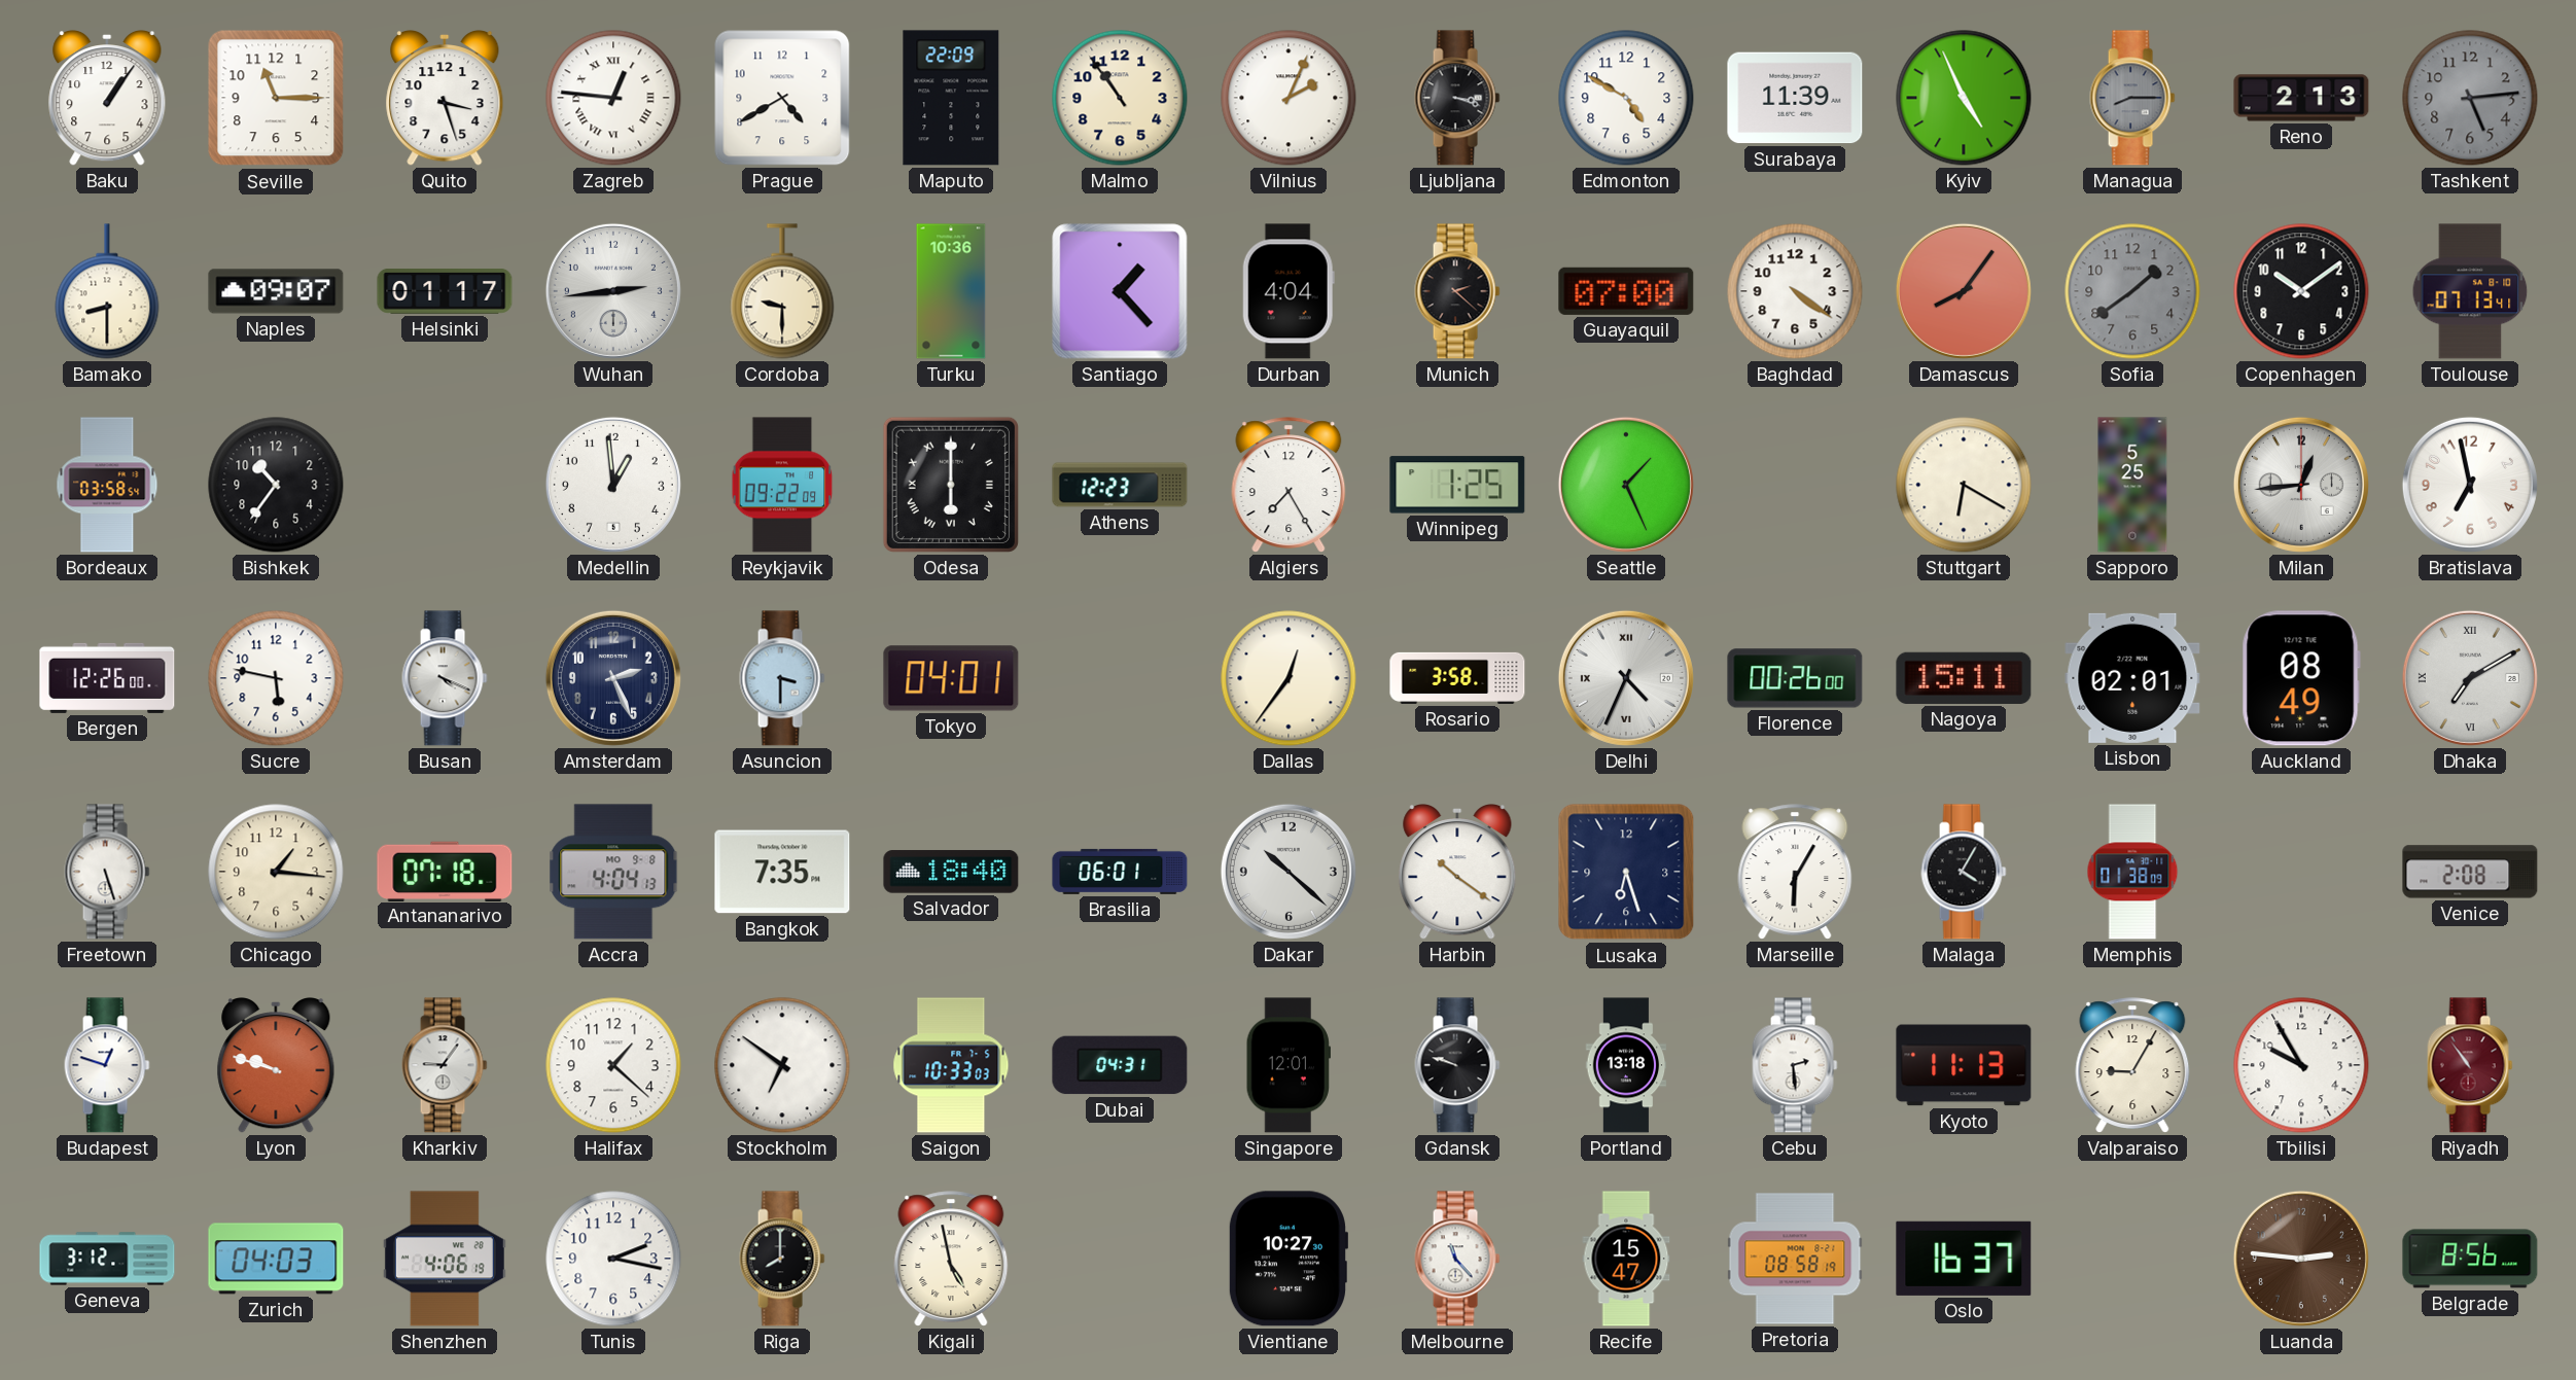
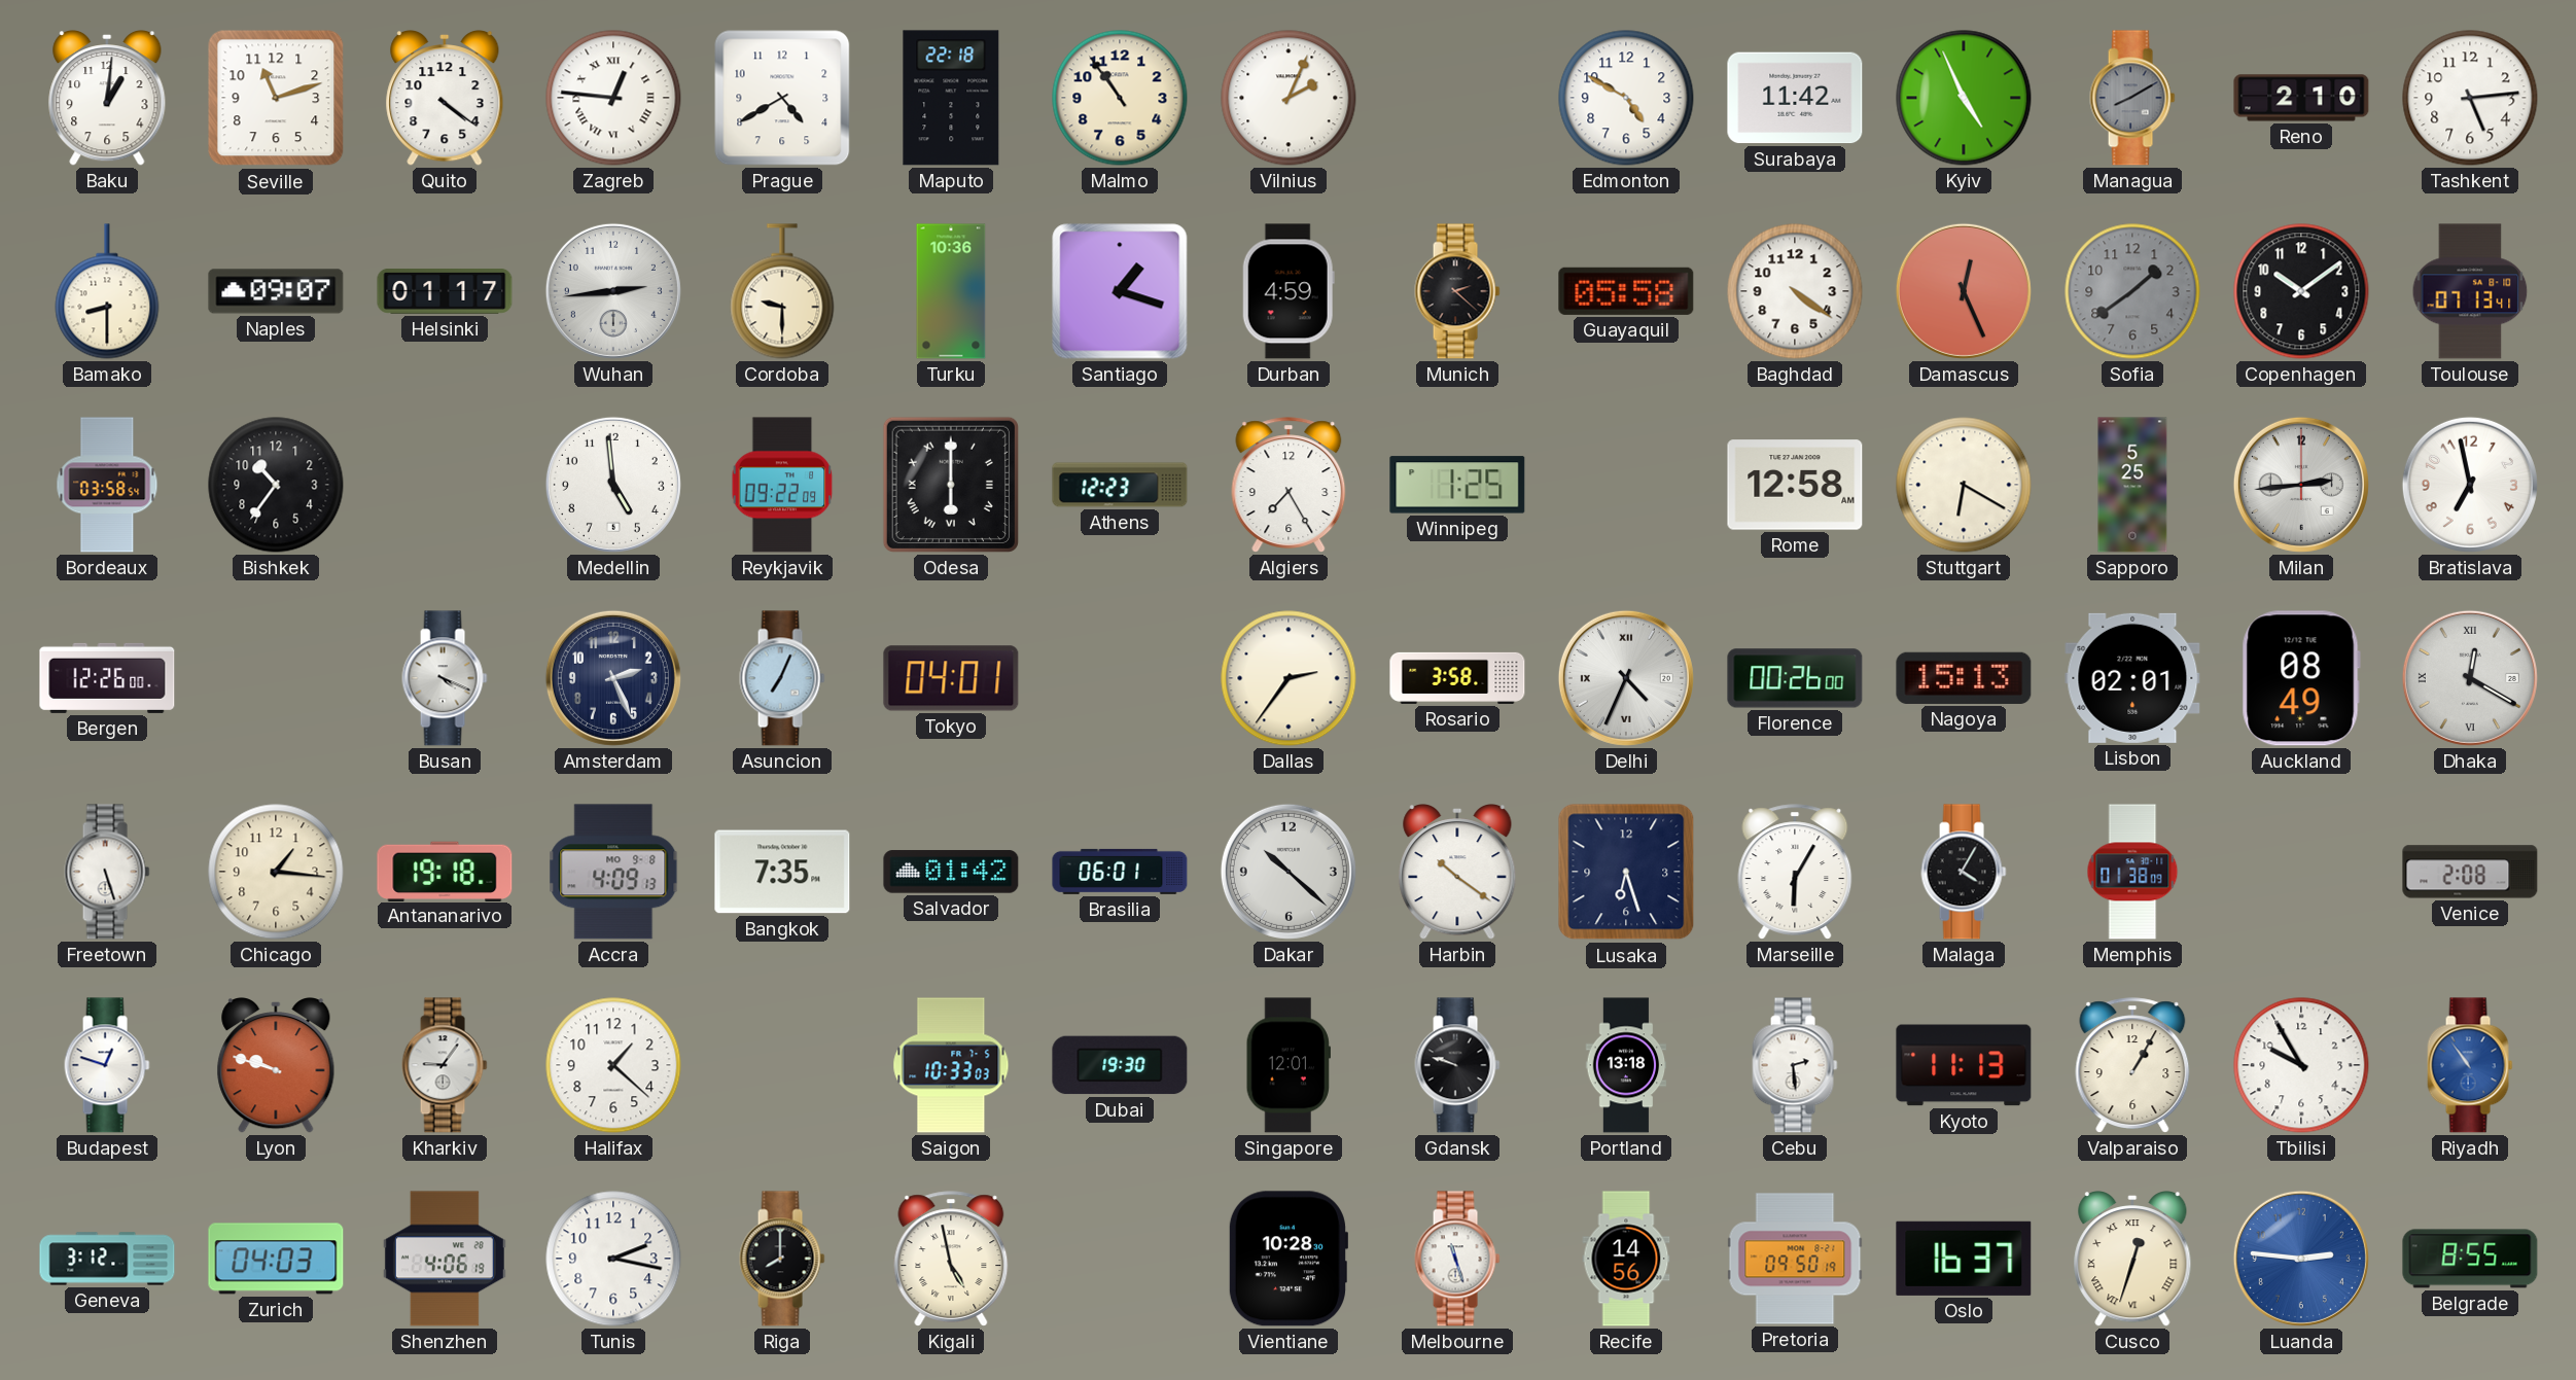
Baku: 1:06 -> 1:01
Seville: 11:15 -> 11:12
Quito: 3:27 -> 4:21
Maputo: 22:09 -> 22:18
Ljubljana: 3:18 -> none
Surabaya: 11:39 -> 11:42
Managua: 8:15 -> 8:10
Reno: 2:13 -> 2:10
Tashkent dial: grey -> white
Santiago: 1:23 -> 1:18
Durban: 4:04 -> 4:59
Guayaquil: 07:00 -> 05:58
Damascus: 8:06 -> 12:26
Medellin: 12:59 -> 4:59
Seattle: 1:26 -> none
Rome: none -> 12:58
Milan: 12:44 -> 2:44
Sucre: 5:47 -> none
Asuncion: 3:30 -> 7:04
Dallas: 12:36 -> 2:36
Nagoya: 15:11 -> 15:13
Dhaka: 7:10 -> 12:20
Antananarivo: 07:18 -> 19:18
Accra: 4:04 -> 4:09
Salvador: 18:40 -> 01:42
Stockholm: 6:51 -> none
Dubai: 04:31 -> 19:30
Valparaiso: 9:05 -> 1:05
Riyadh dial: burgundy -> blue
Vientiane: 10:27 -> 10:28
Melbourne: 11:23 -> 11:27
Recife: 15:47 -> 14:56
Pretoria: 08:58 -> 09:50
Cusco: none -> 12:33
Luanda dial: brown -> blue
Belgrade: 8:56 -> 8:55
